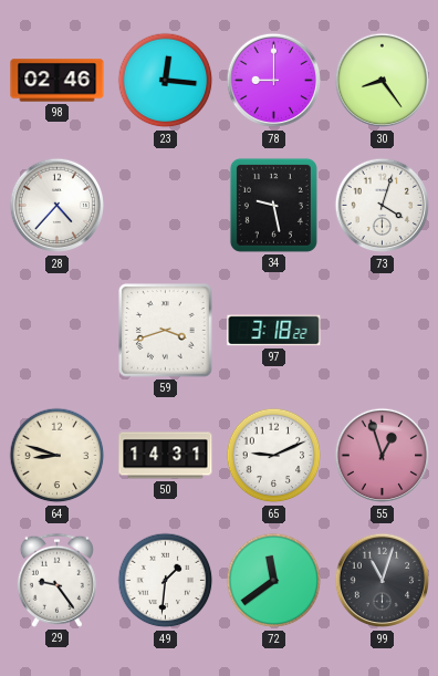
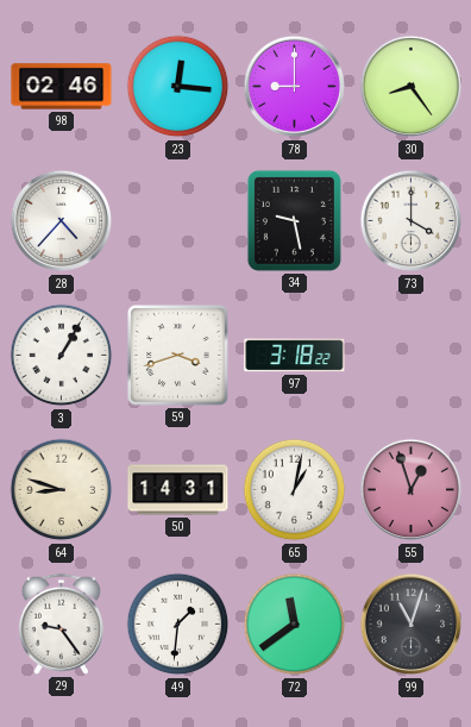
73: 4:03 -> 4:00
3: none -> 1:05
65: 9:11 -> 1:02
